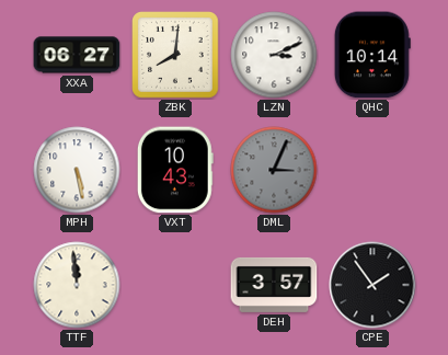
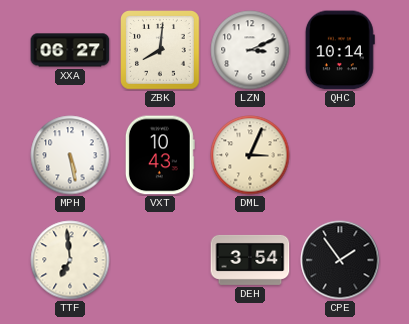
DML dial: grey -> cream
TTF: 11:59 -> 6:59
DEH: 3:57 -> 3:54
